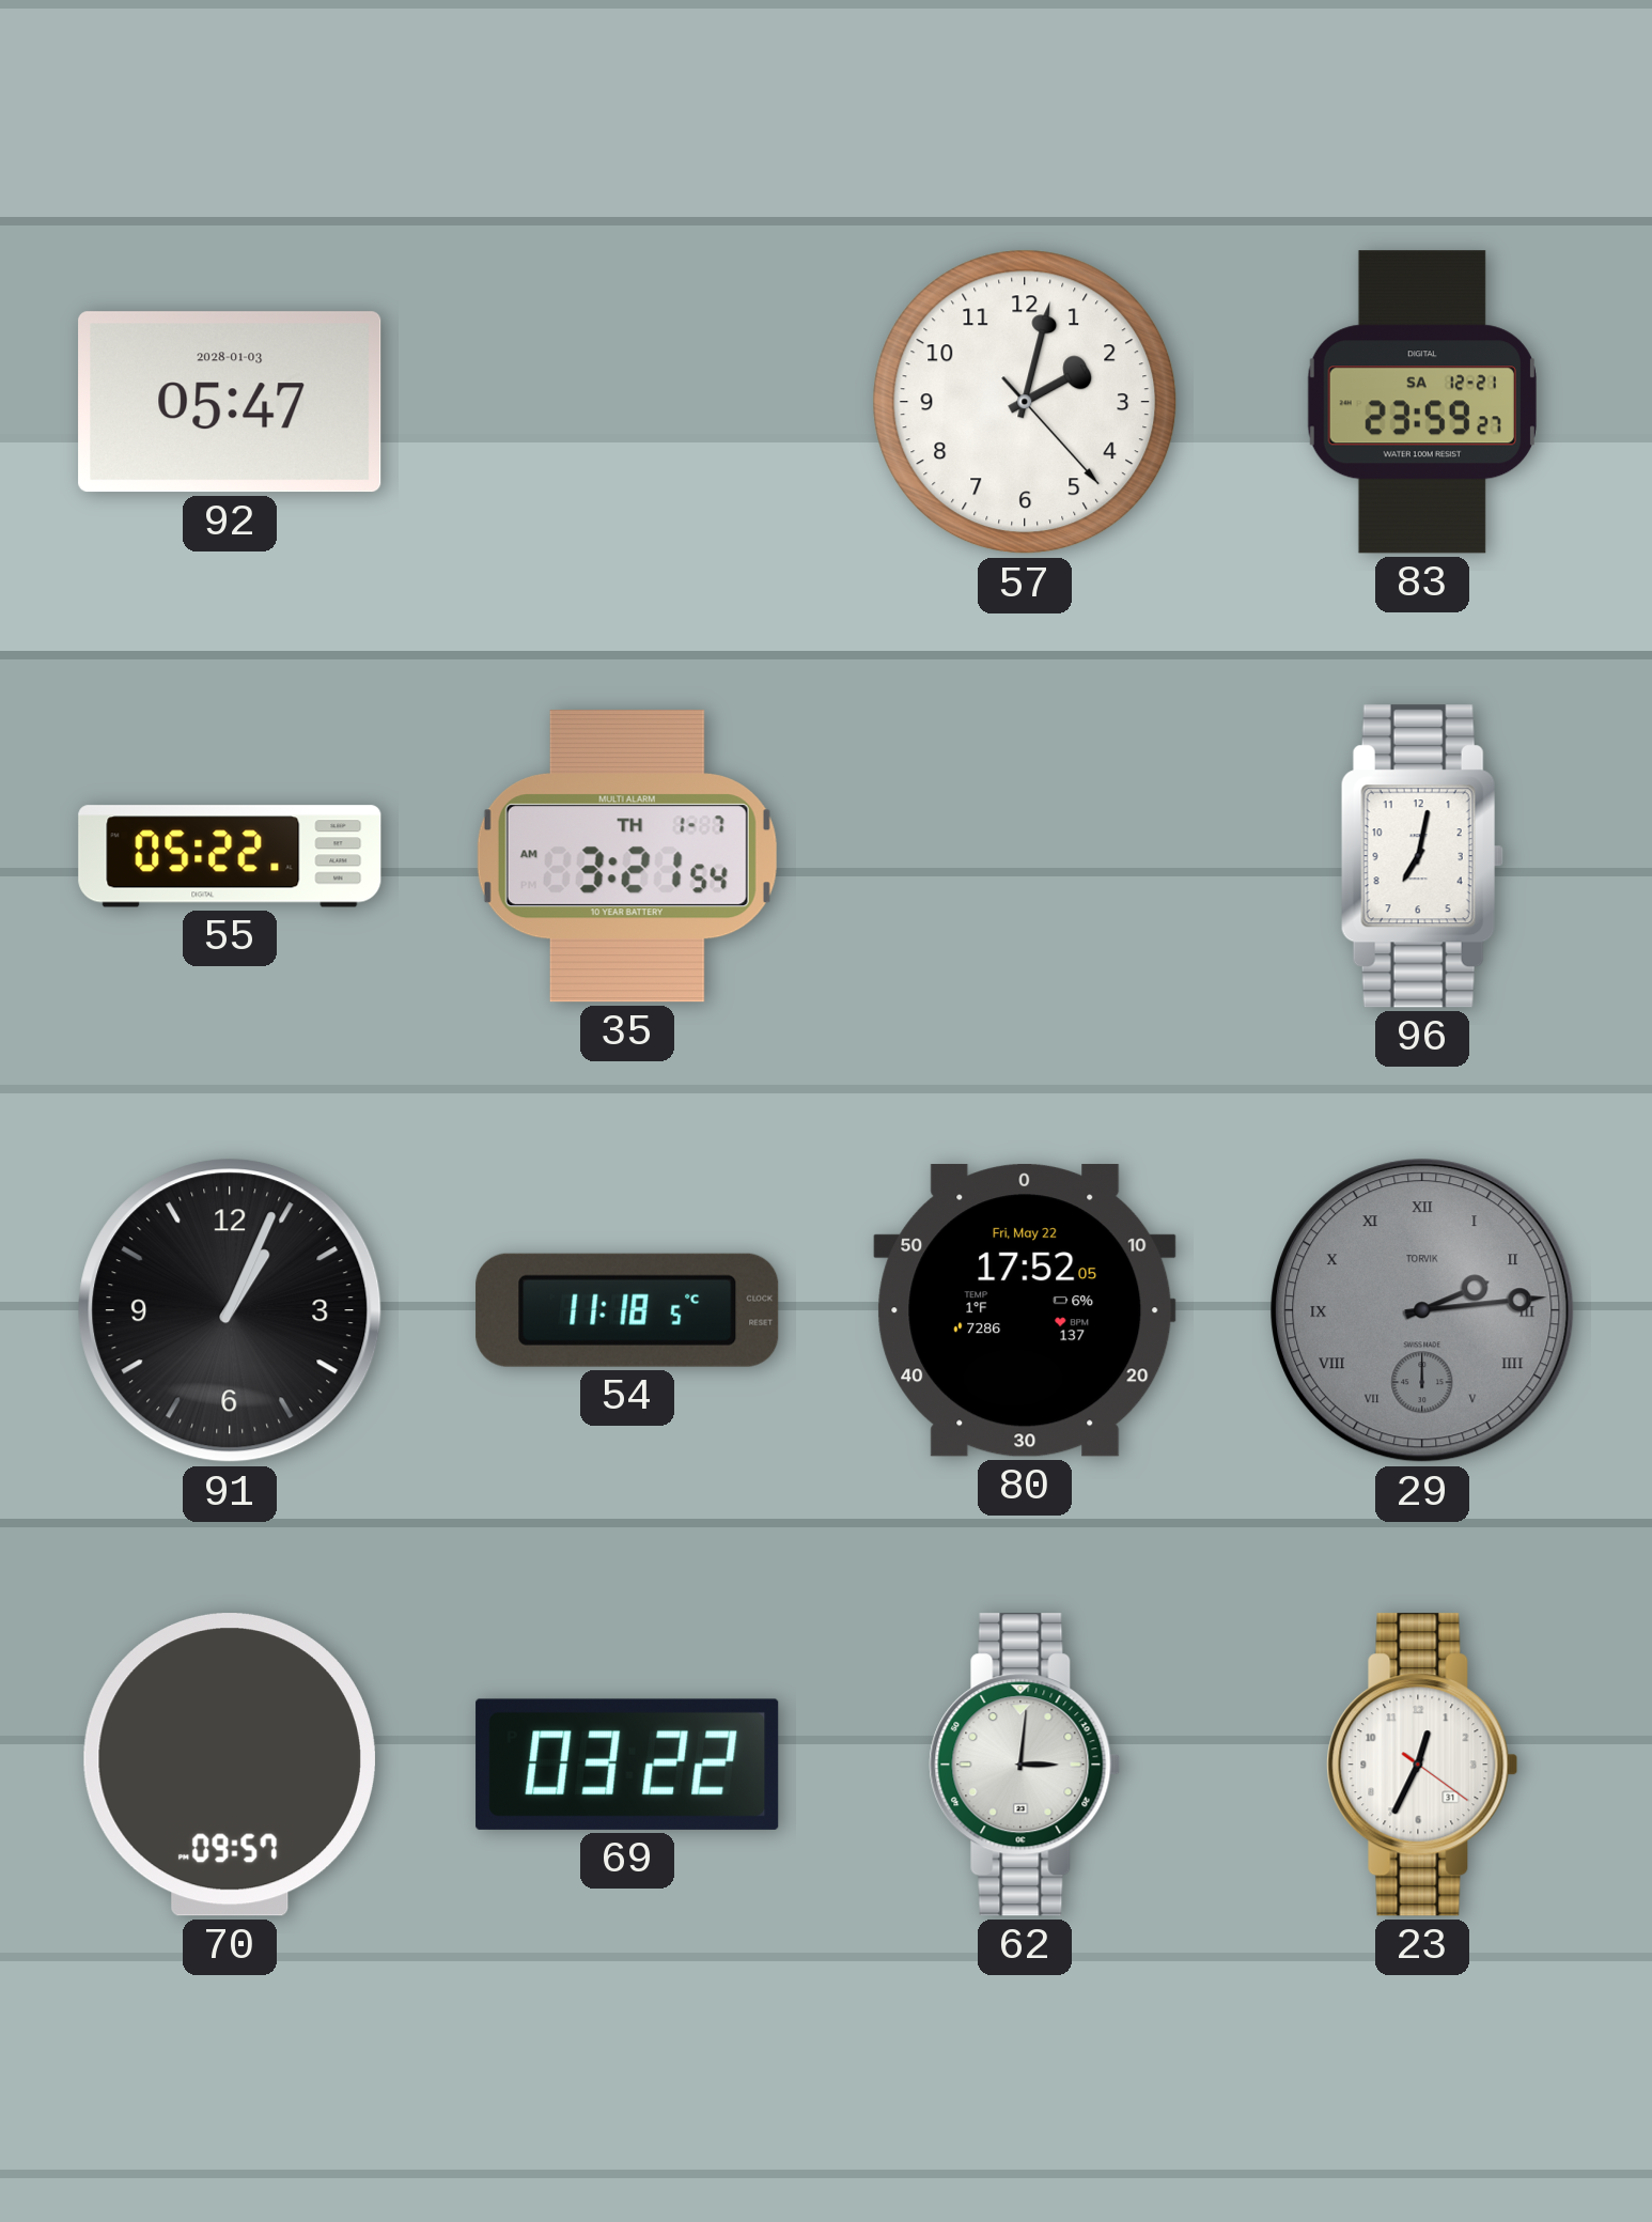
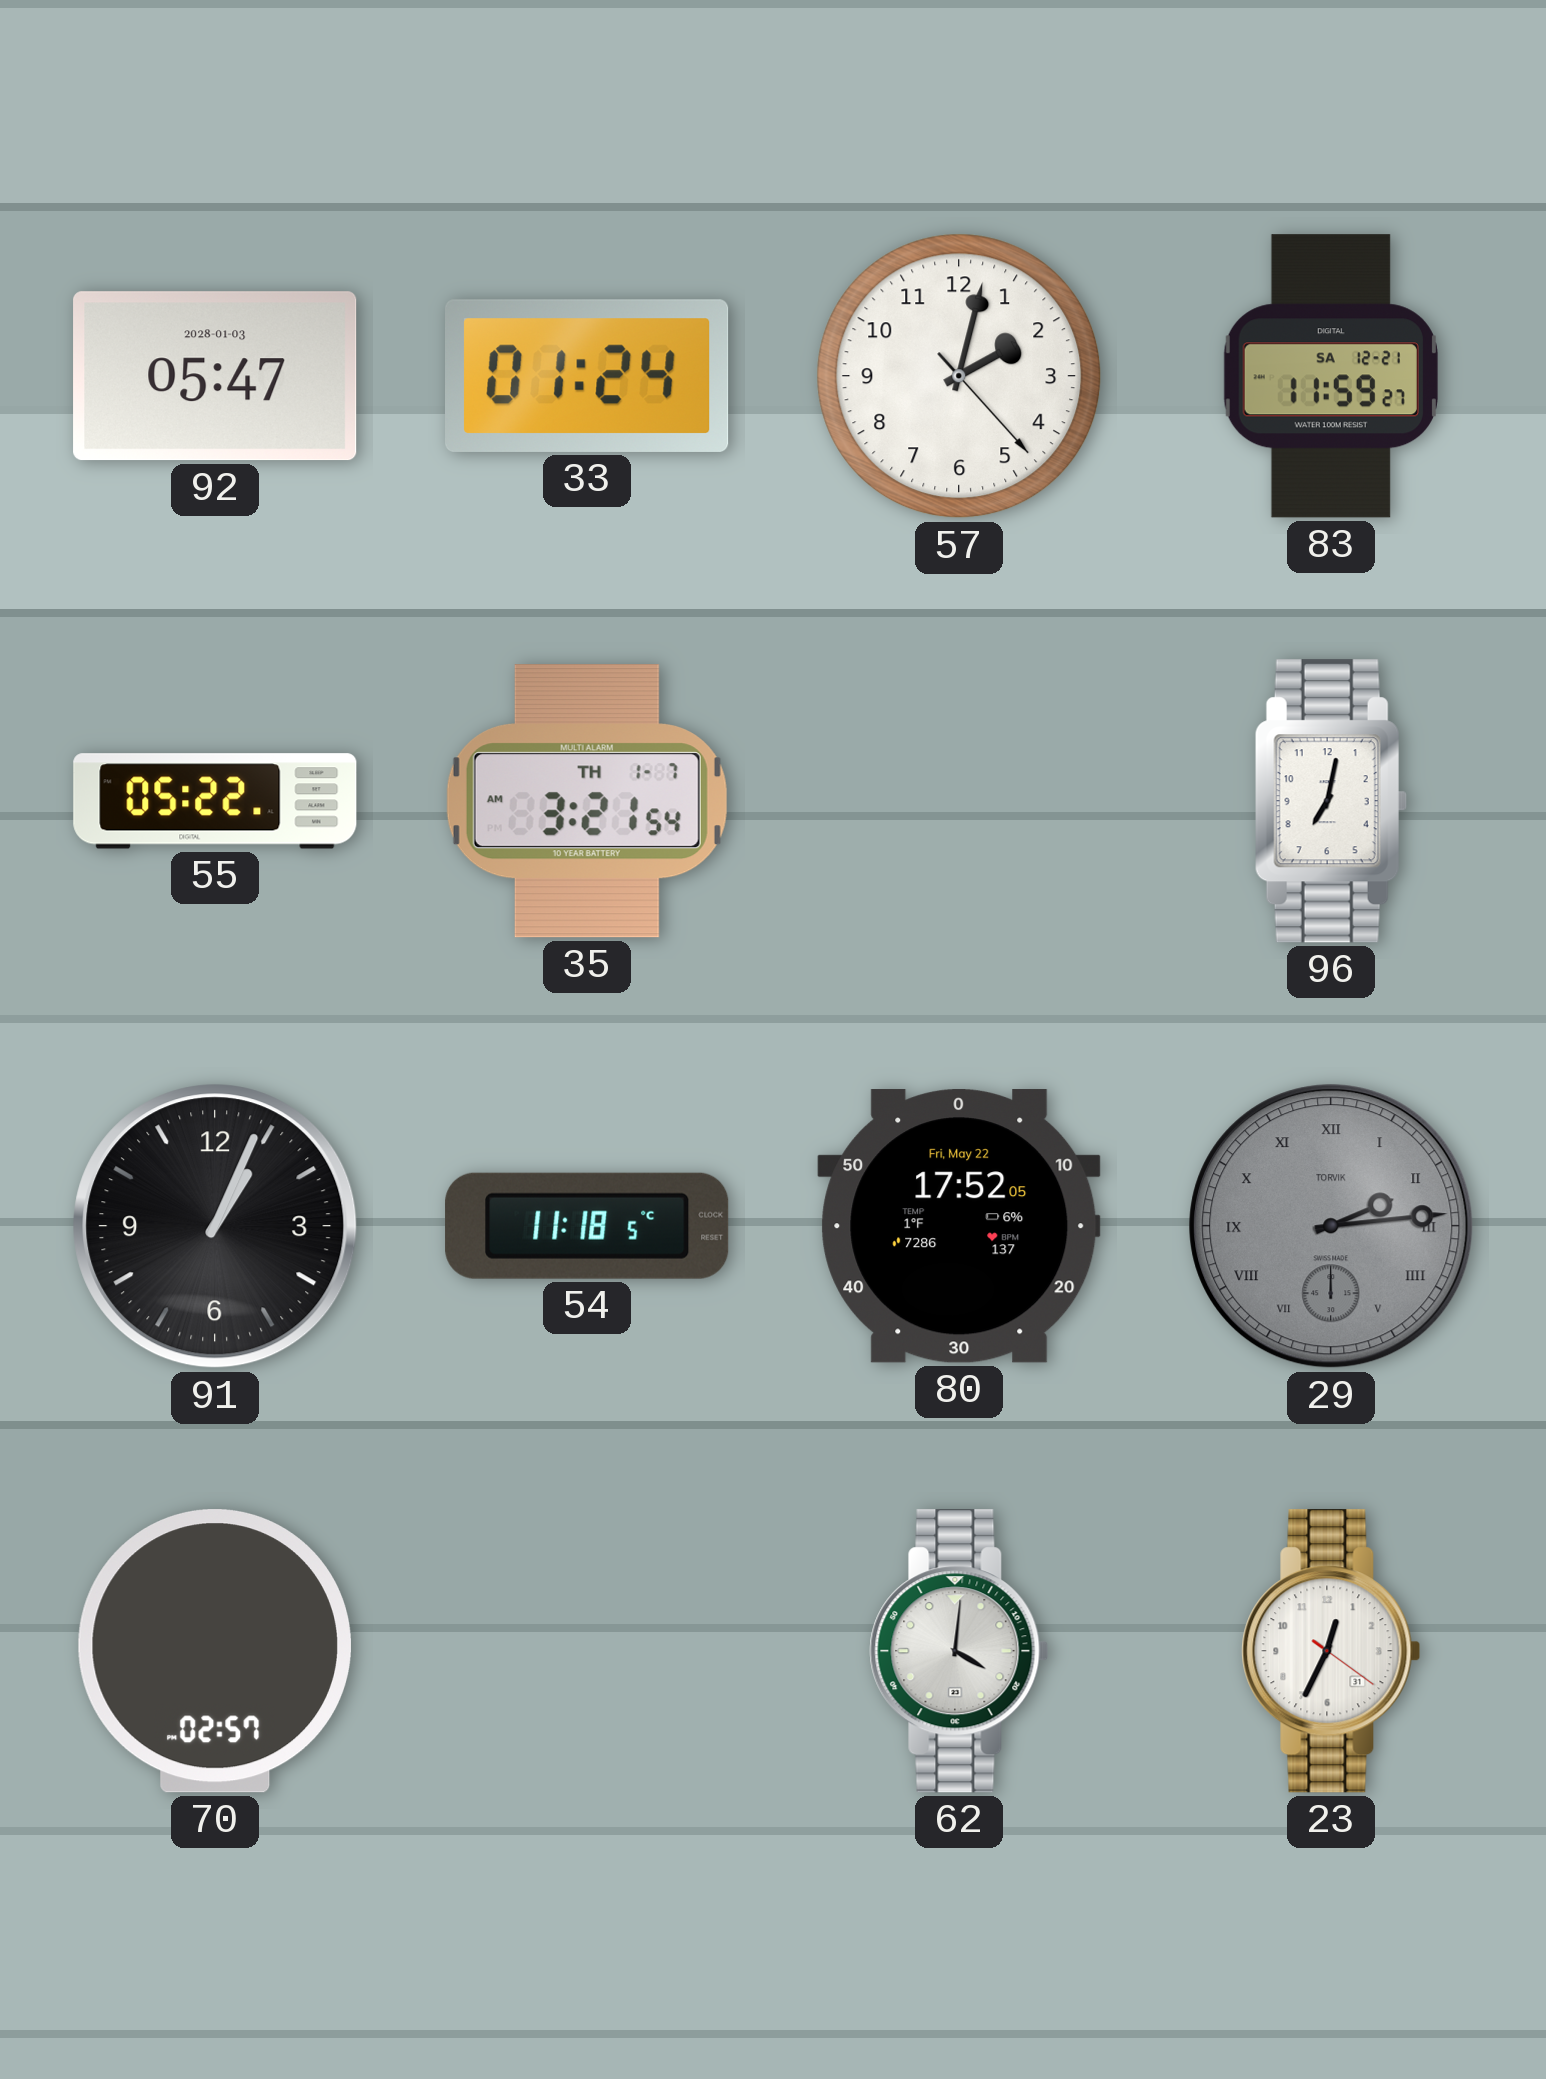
33: none -> 01:24
83: 23:59 -> 11:59
70: 09:57 -> 02:57
69: 03:22 -> none
62: 3:01 -> 4:01
